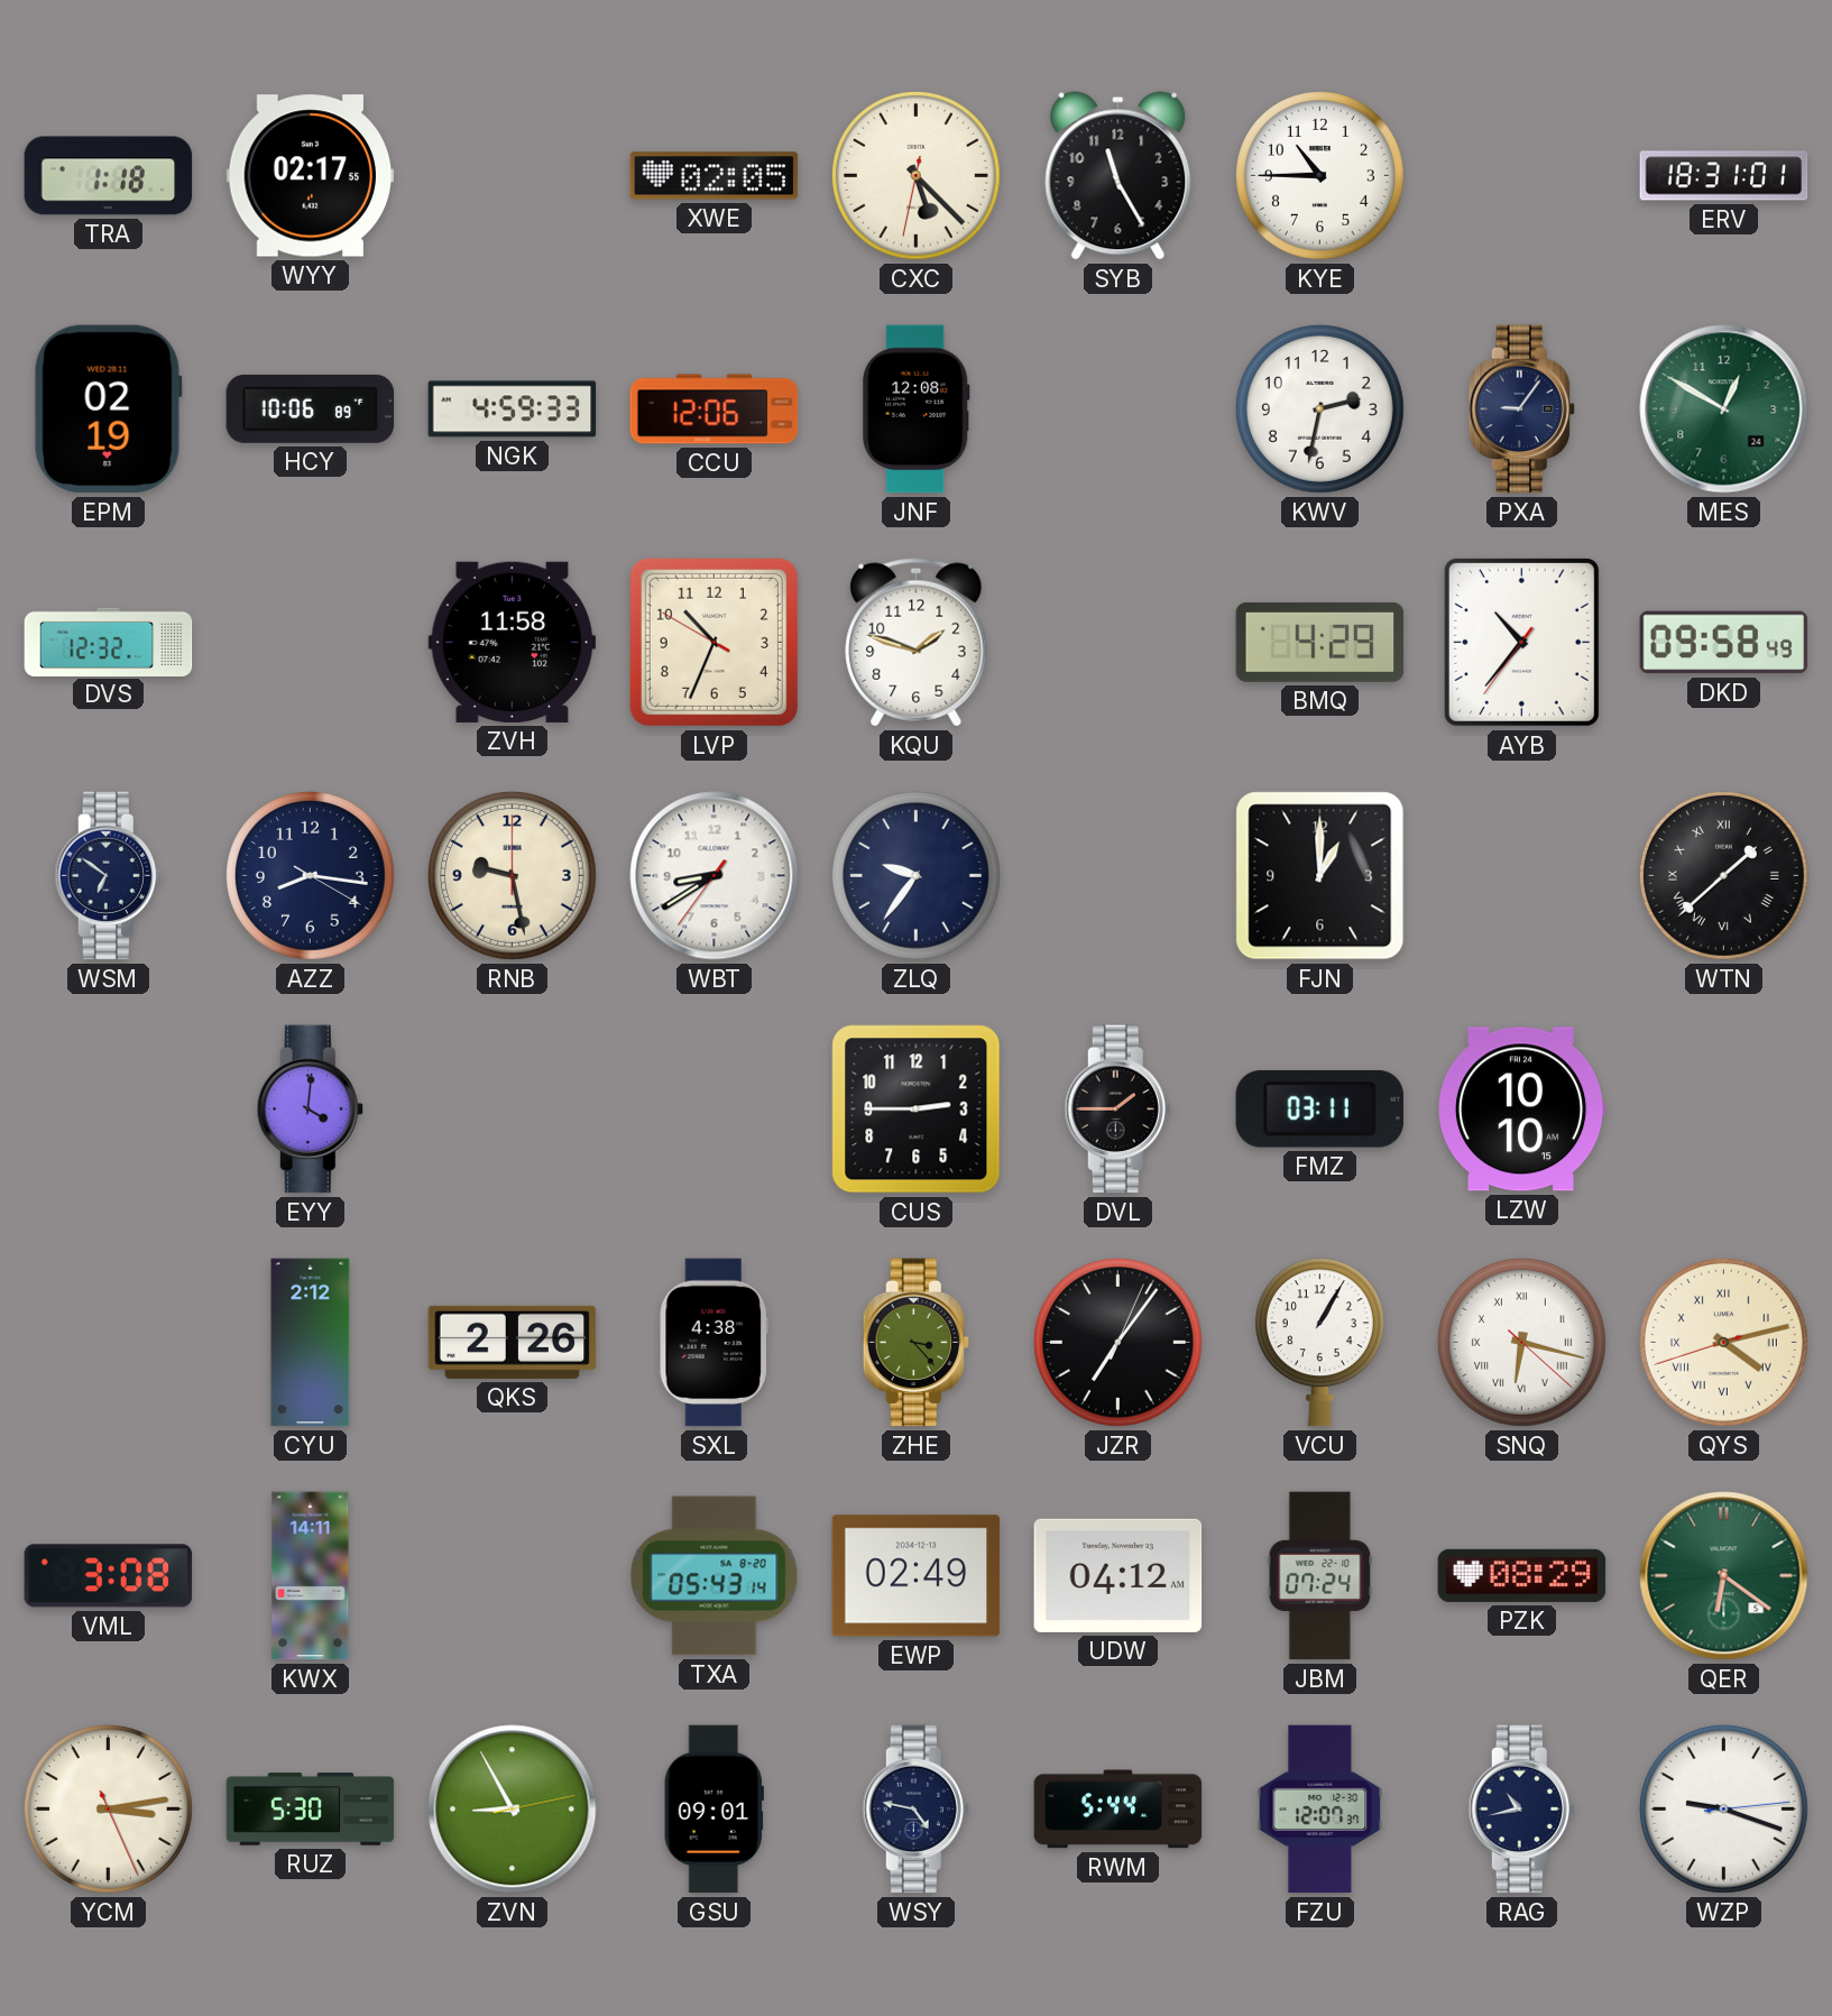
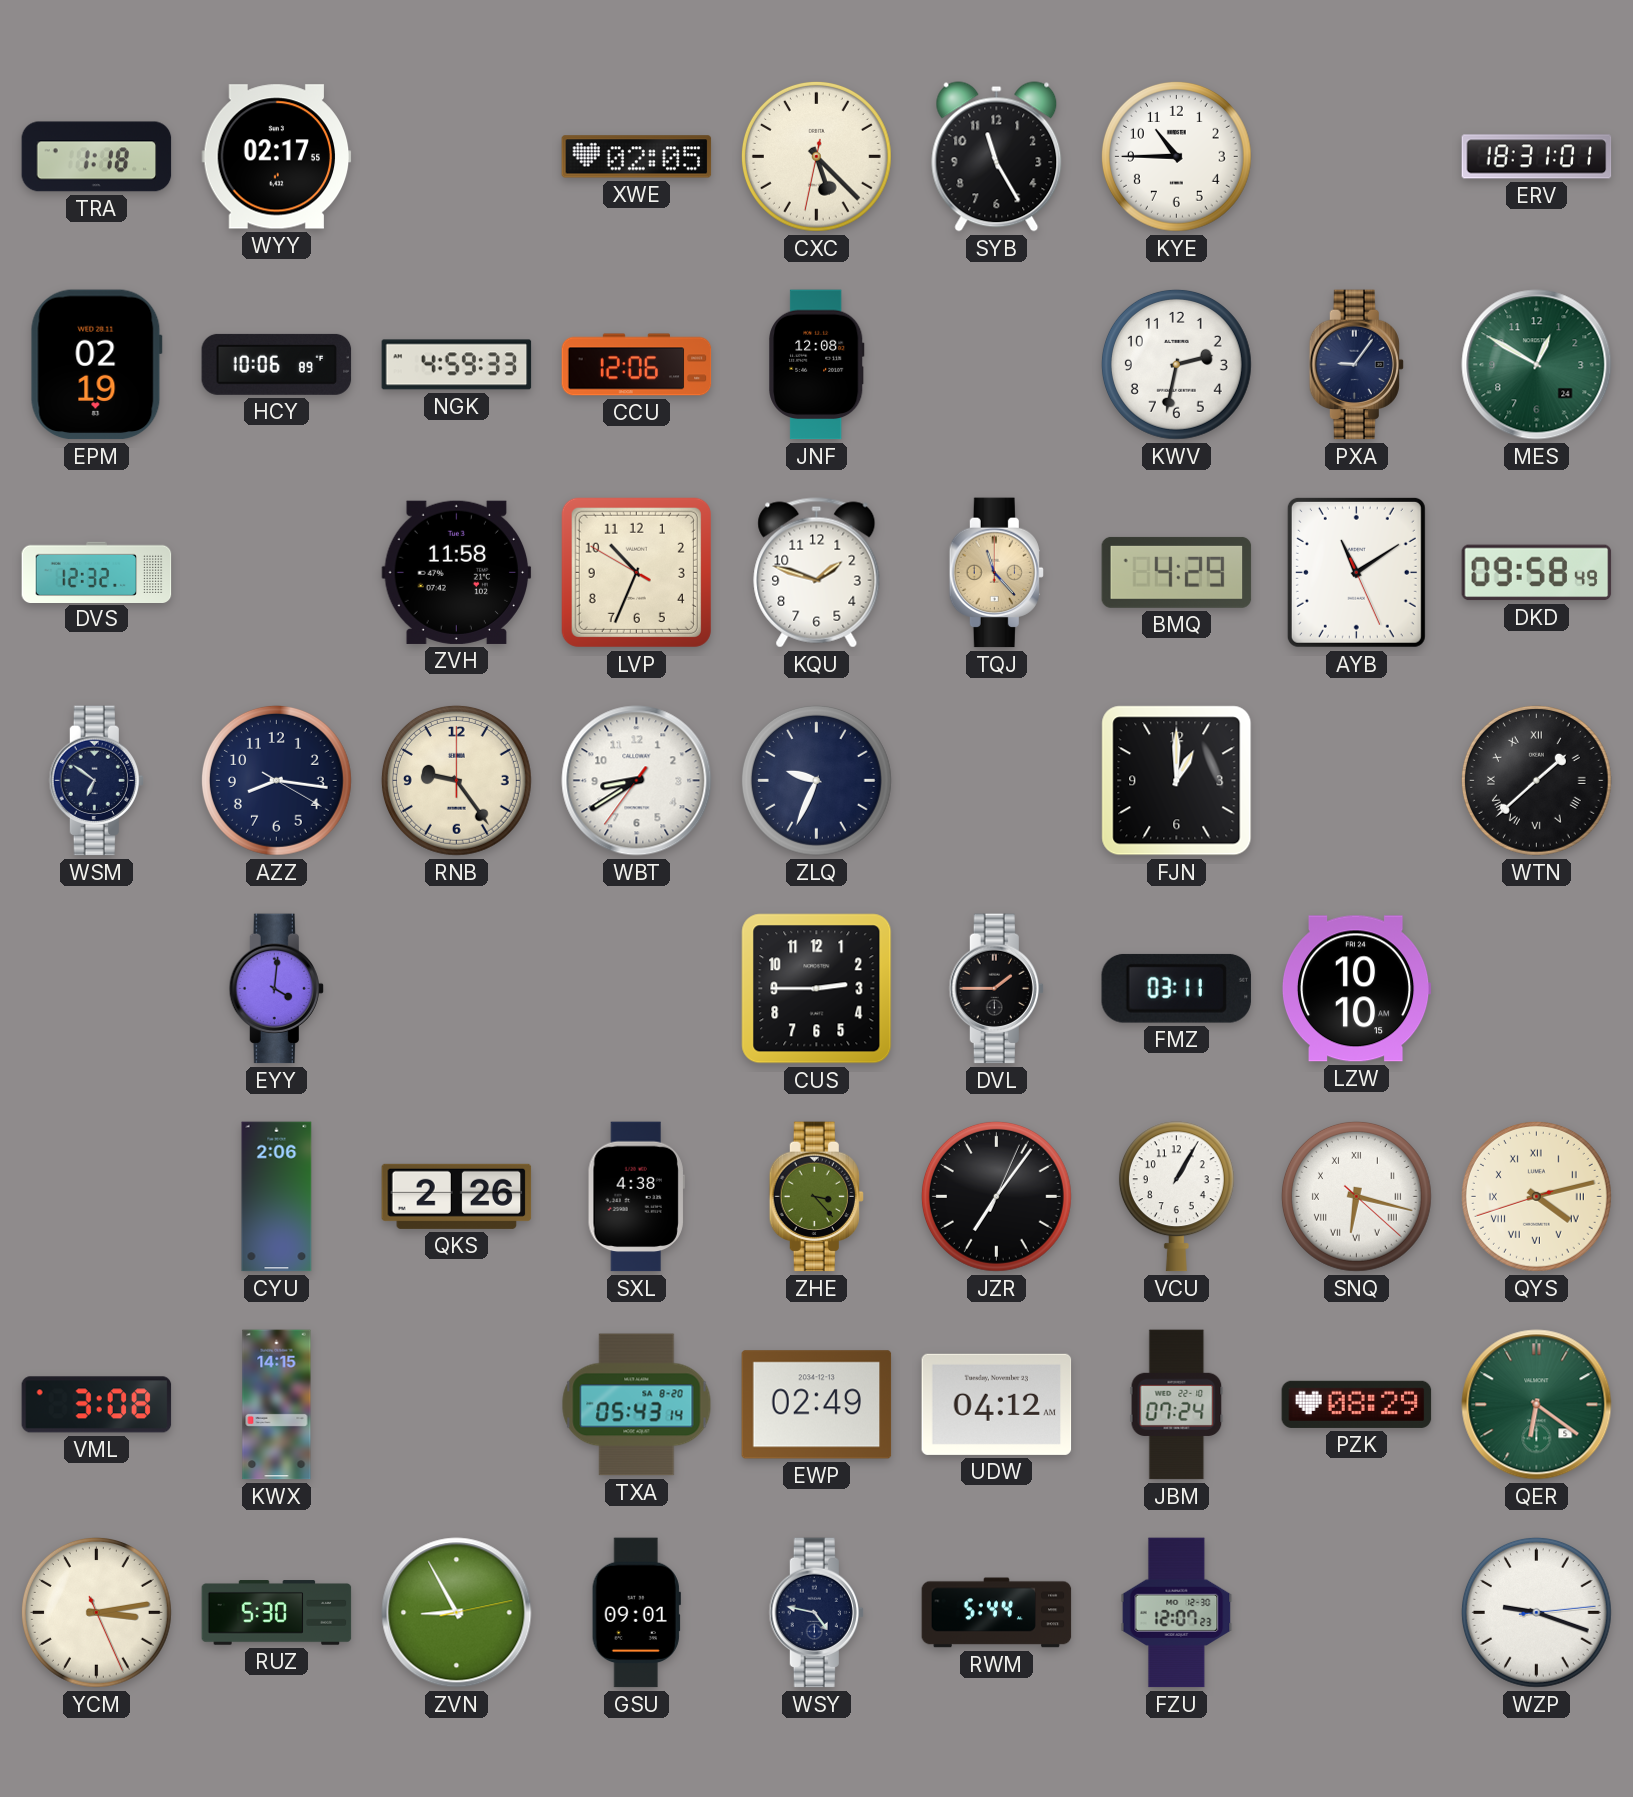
TQJ: none -> 11:23
AYB: 10:36 -> 11:09
RNB: 9:28 -> 9:24
ZLQ: 9:36 -> 9:34
CYU: 2:12 -> 2:06
KWX: 14:11 -> 14:15
FZU: 12:07:37 -> 12:07:23
RAG: 10:43 -> none
